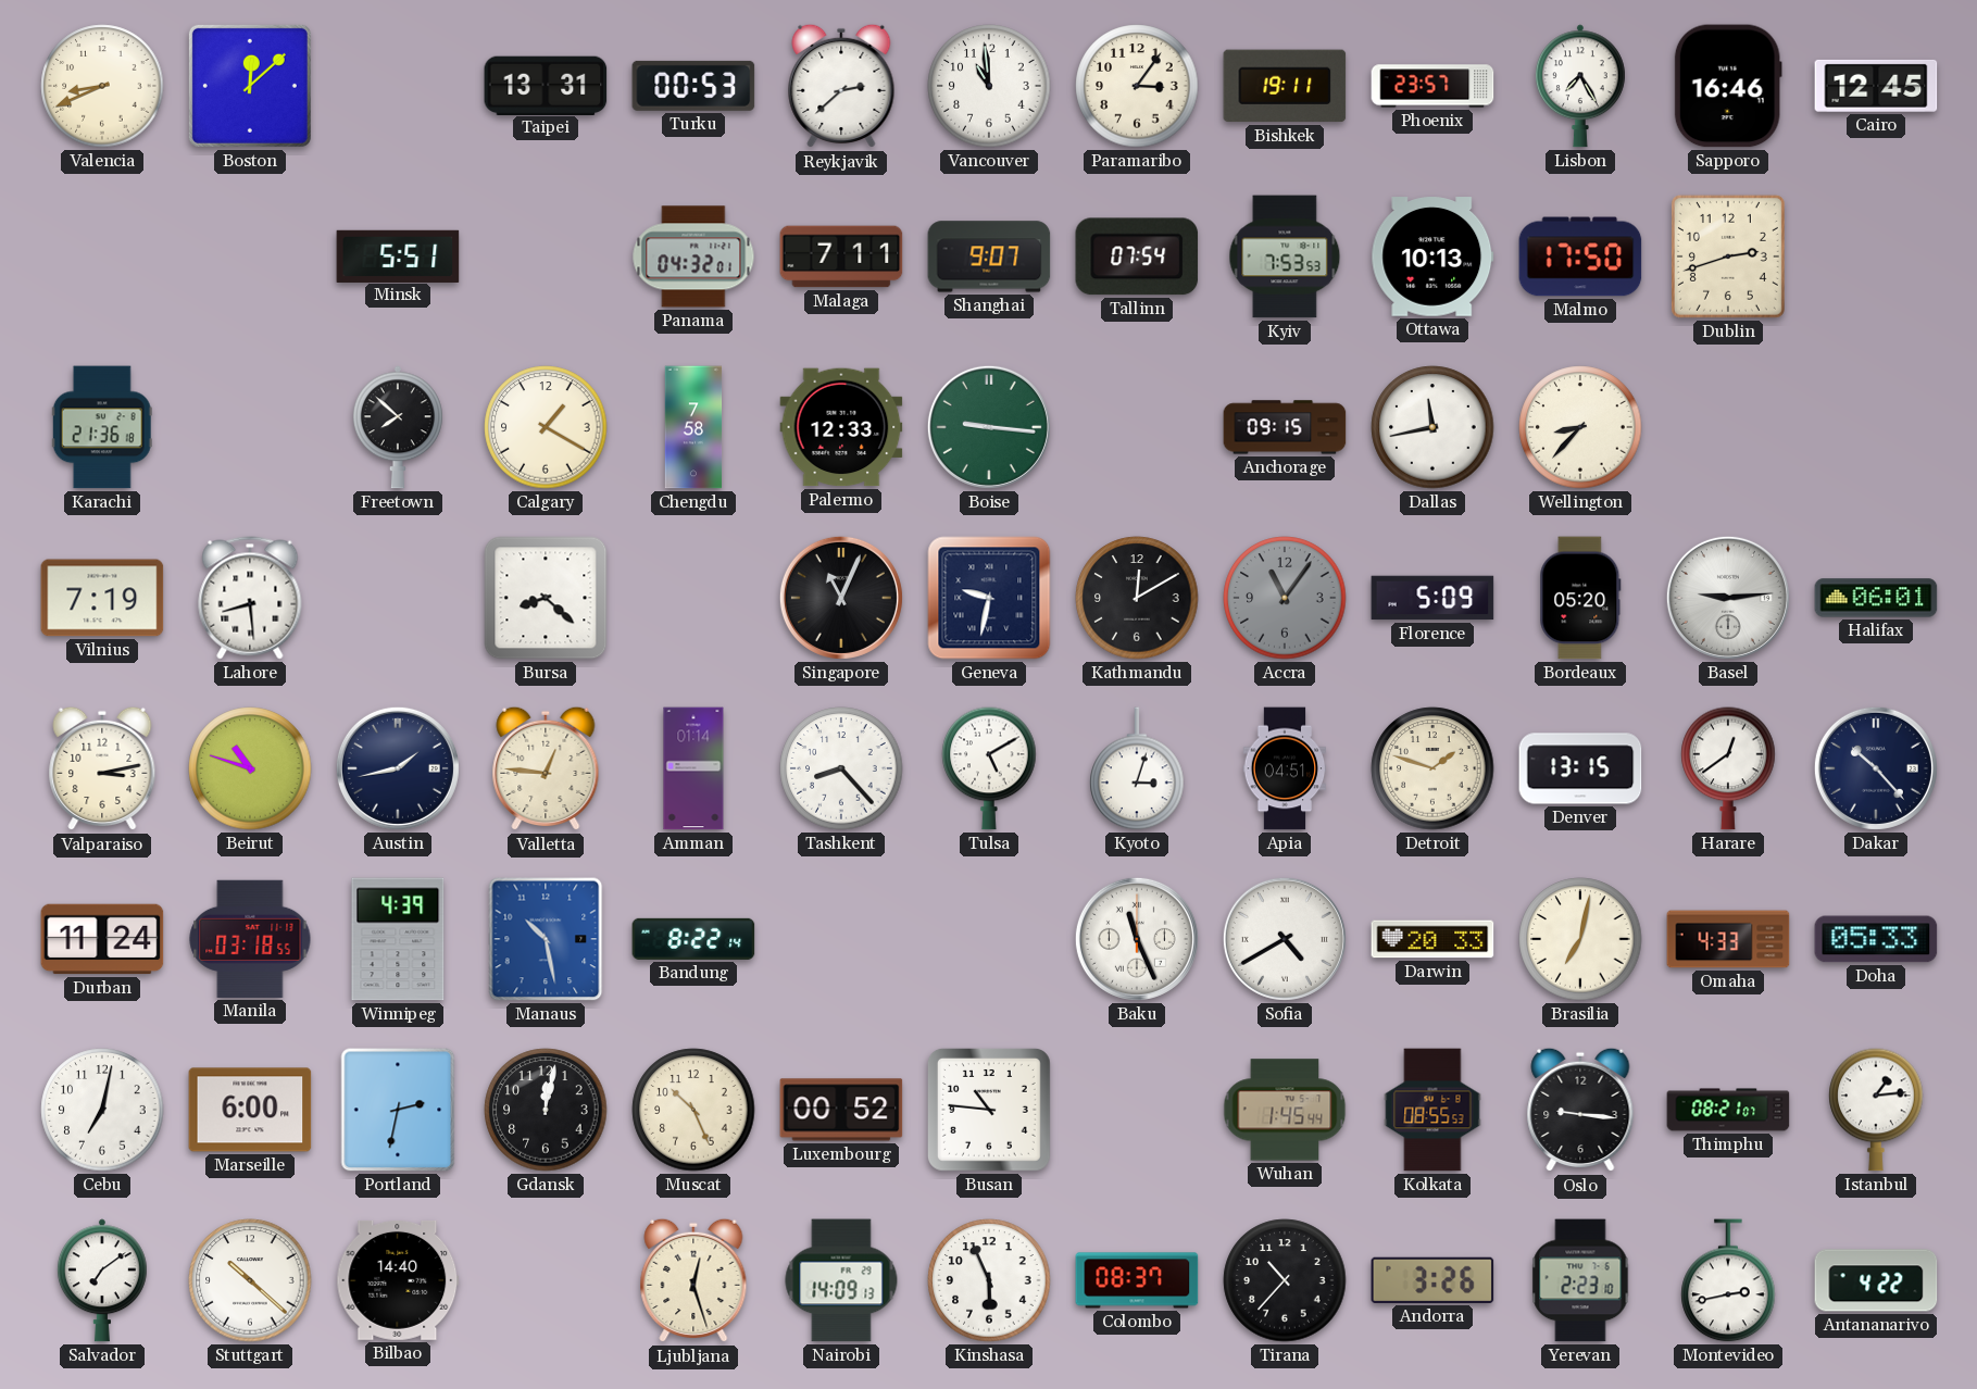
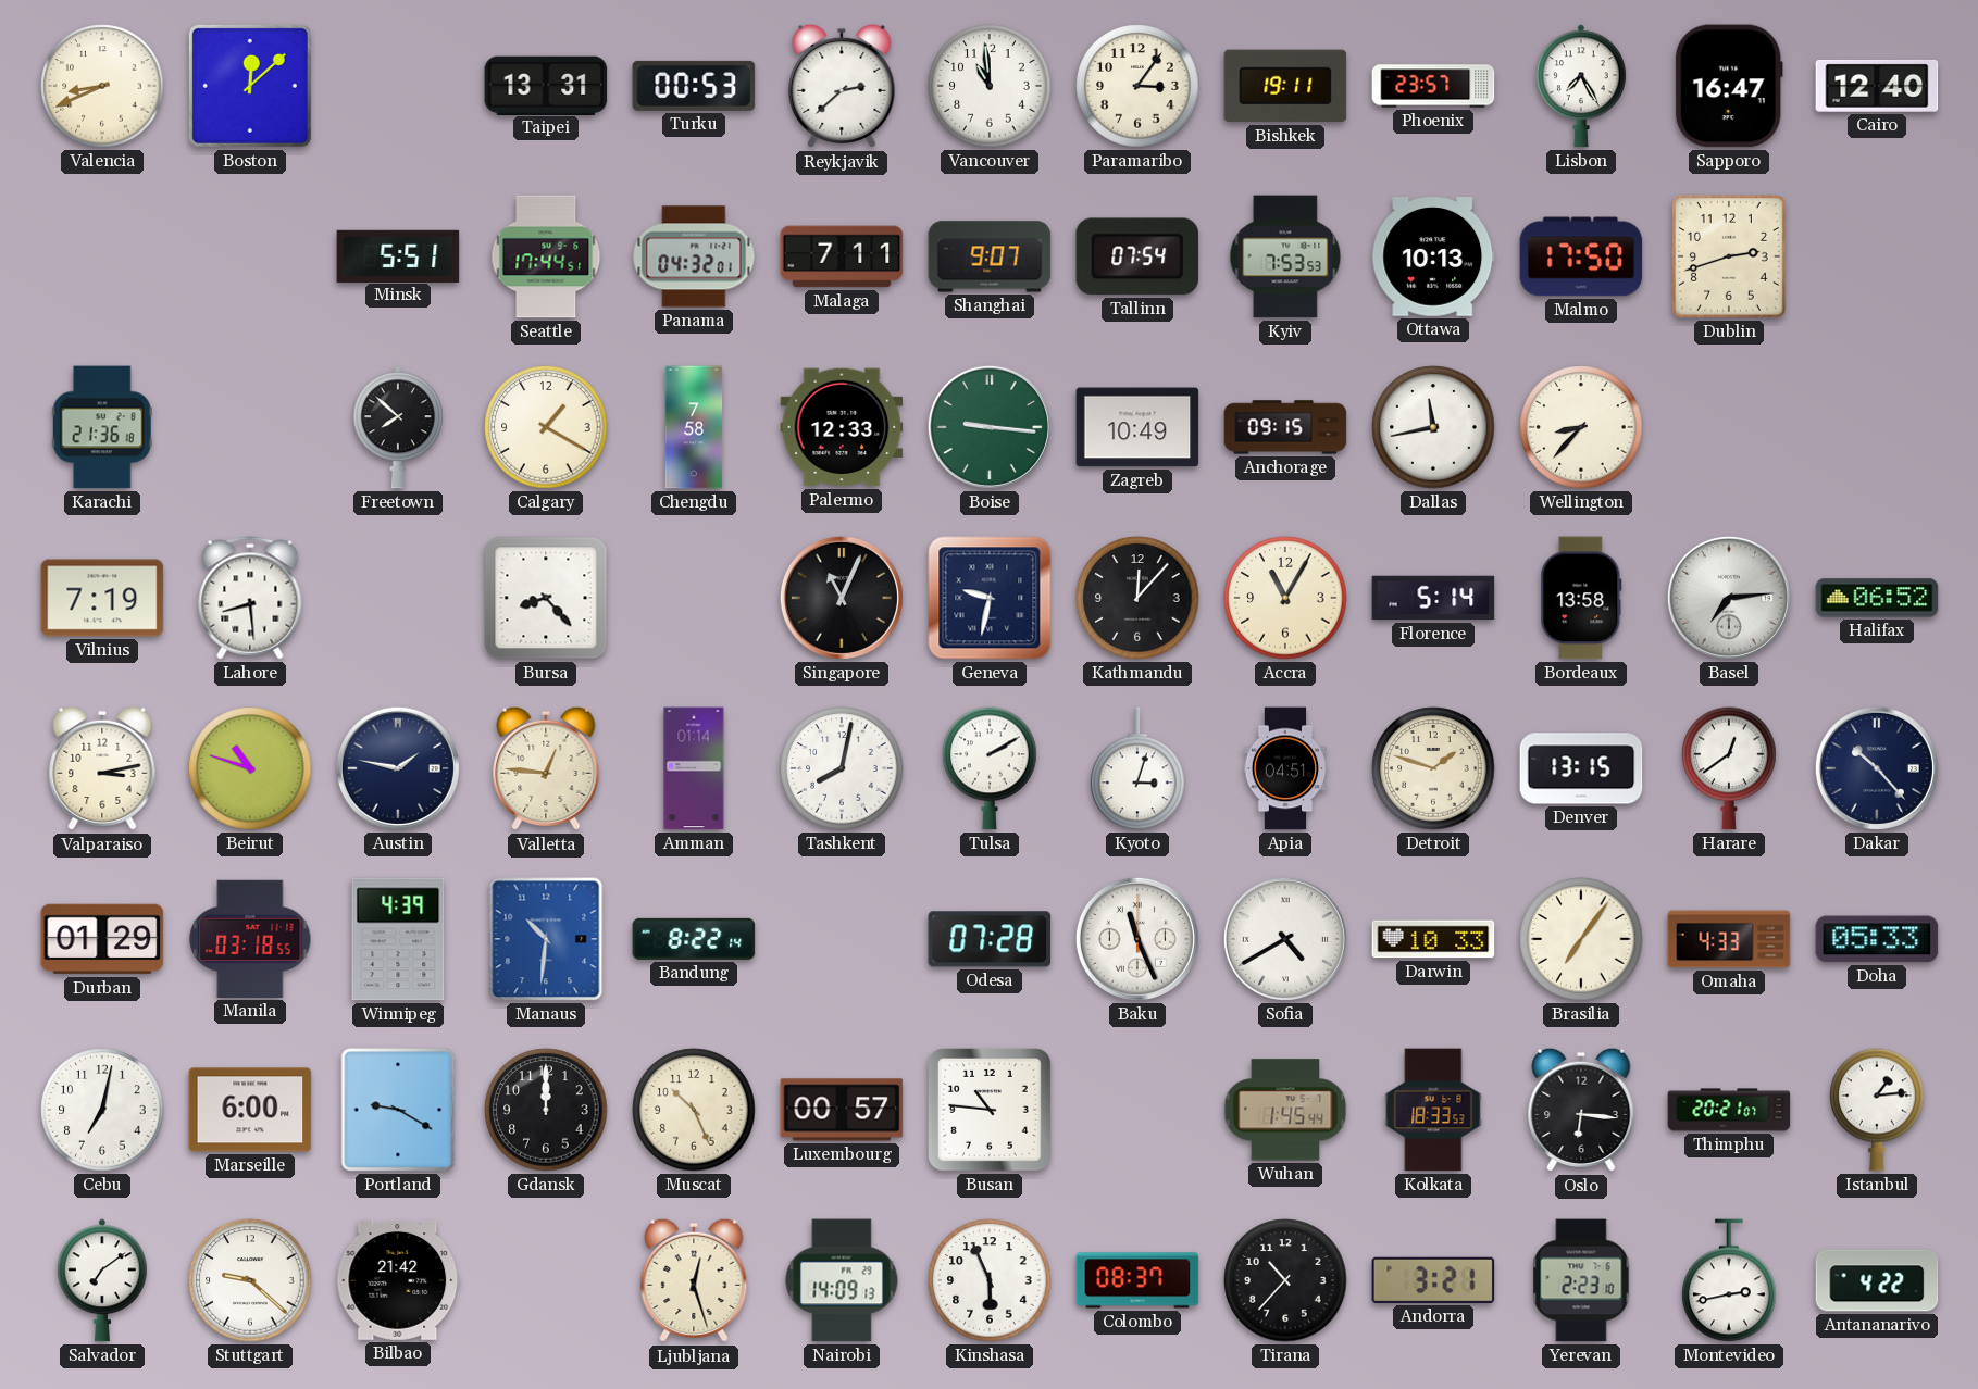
Sapporo: 16:46 -> 16:47
Cairo: 12:45 -> 12:40
Seattle: none -> 17:44
Zagreb: none -> 10:49
Bursa: 8:22 -> 8:23
Kathmandu: 12:10 -> 12:07
Accra: 11:06 -> 11:05
Accra dial: grey -> cream
Florence: 5:09 -> 5:14
Bordeaux: 05:20 -> 13:58
Basel: 9:14 -> 7:14
Halifax: 06:01 -> 06:52
Austin: 1:43 -> 1:47
Tashkent: 8:23 -> 8:02
Tulsa: 5:10 -> 2:10
Durban: 11:24 -> 01:29
Manaus: 10:28 -> 10:31
Odesa: none -> 07:28
Darwin: 20:33 -> 10:33
Brasilia: 7:02 -> 7:06
Portland: 2:32 -> 9:20
Gdansk: 12:02 -> 12:00
Luxembourg: 00:52 -> 00:57
Kolkata: 08:55 -> 18:33
Oslo: 9:16 -> 6:16
Thimphu: 08:21 -> 20:21
Stuttgart: 10:22 -> 9:22
Bilbao: 14:40 -> 21:42
Andorra: 3:26 -> 3:21
